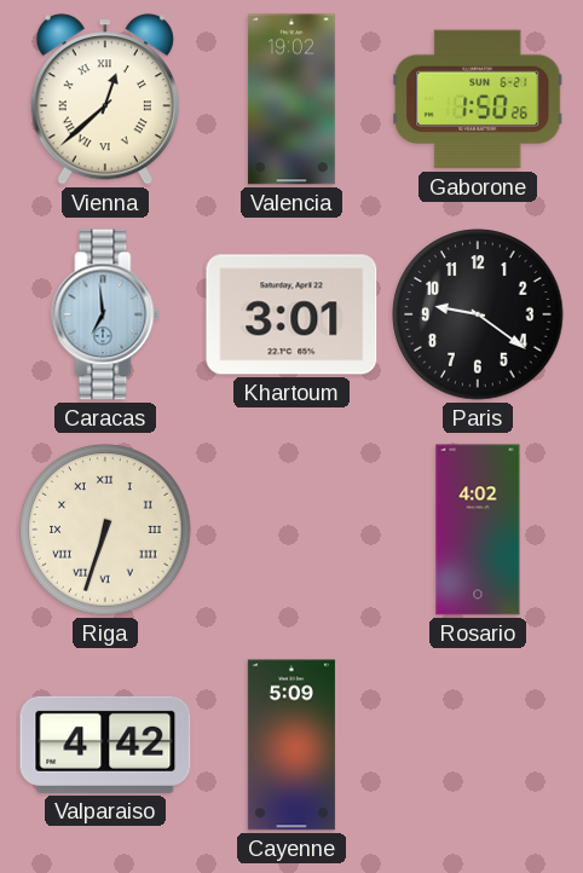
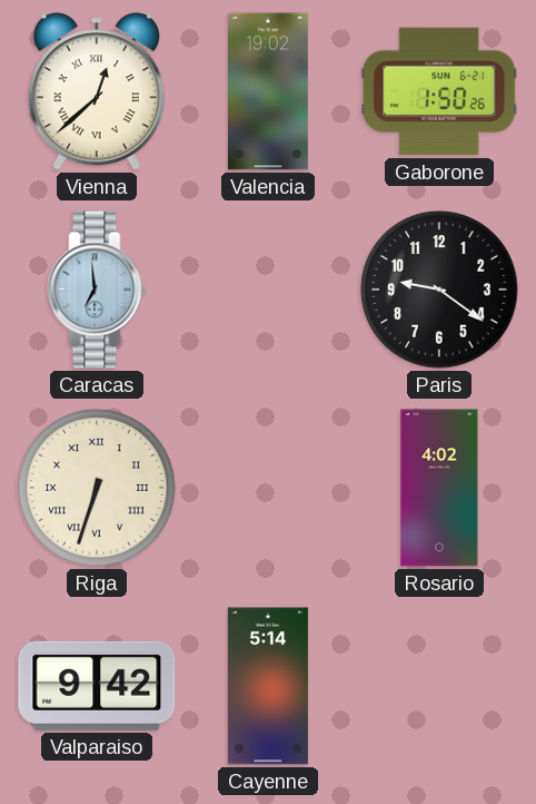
Khartoum: 3:01 -> none
Valparaiso: 4:42 -> 9:42
Cayenne: 5:09 -> 5:14
